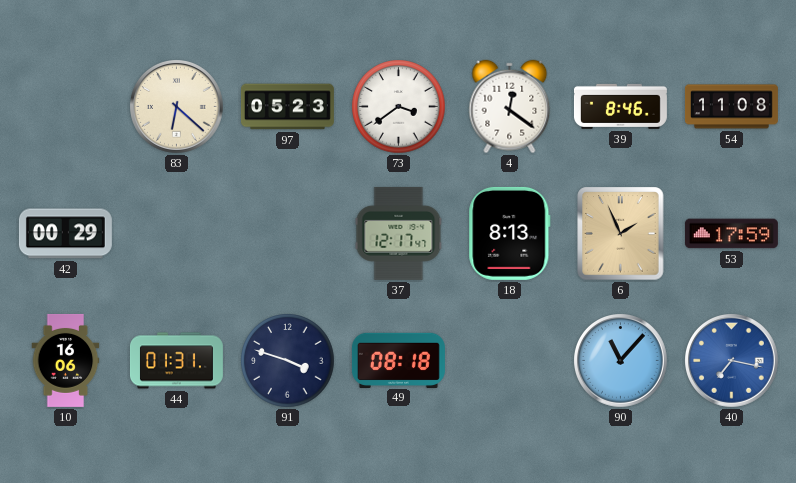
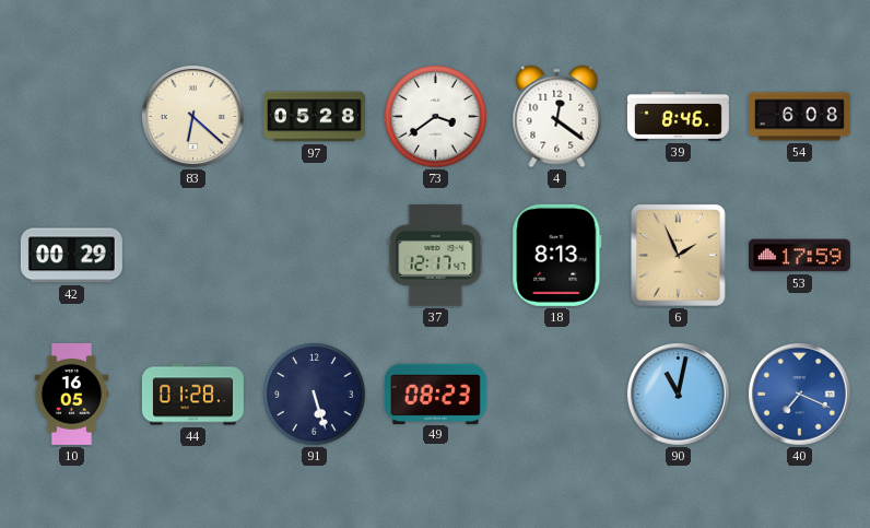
97: 05:23 -> 05:28
54: 11:08 -> 6:08
10: 16:06 -> 16:05
44: 01:31 -> 01:28
91: 3:48 -> 5:27
49: 08:18 -> 08:23
90: 11:07 -> 11:02
40: 7:17 -> 7:19
